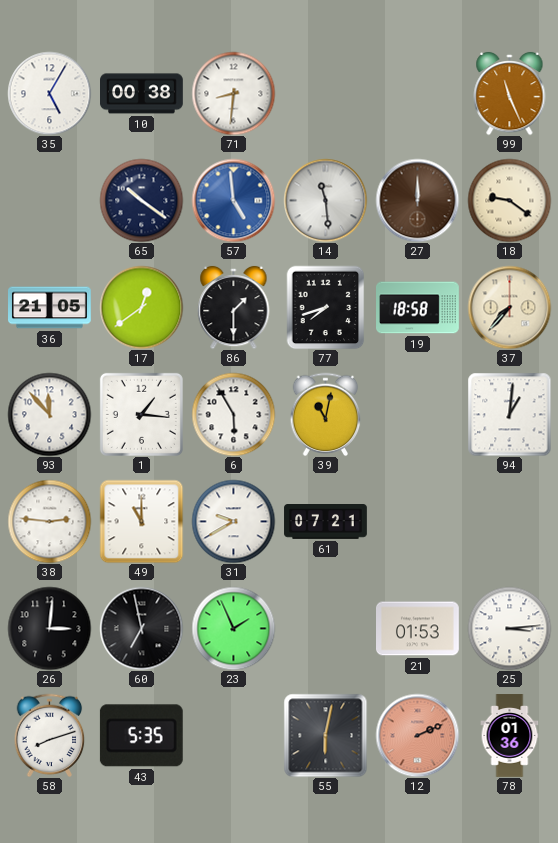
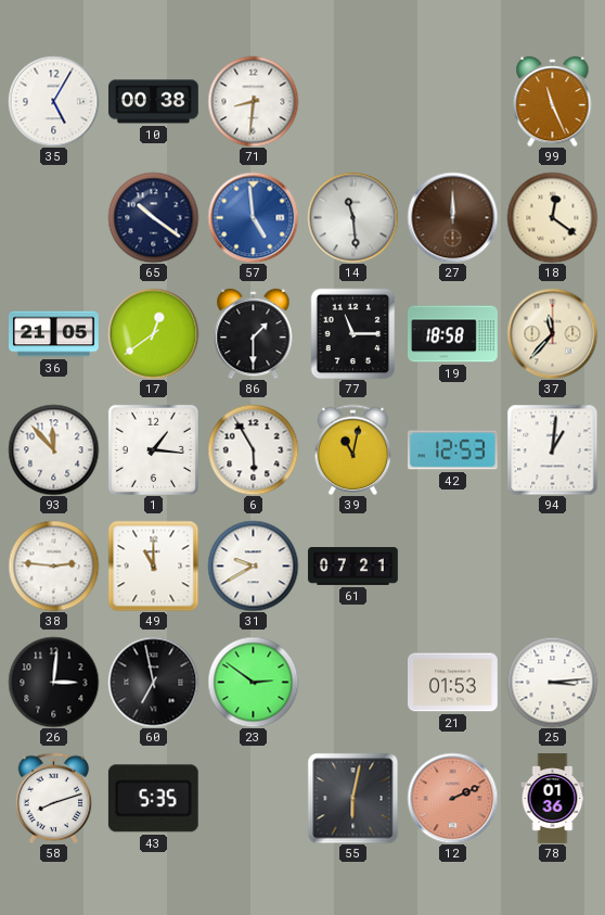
18: 9:21 -> 12:21
77: 7:42 -> 11:15
37: 7:37 -> 11:37
42: none -> 12:53
23: 1:56 -> 2:51
